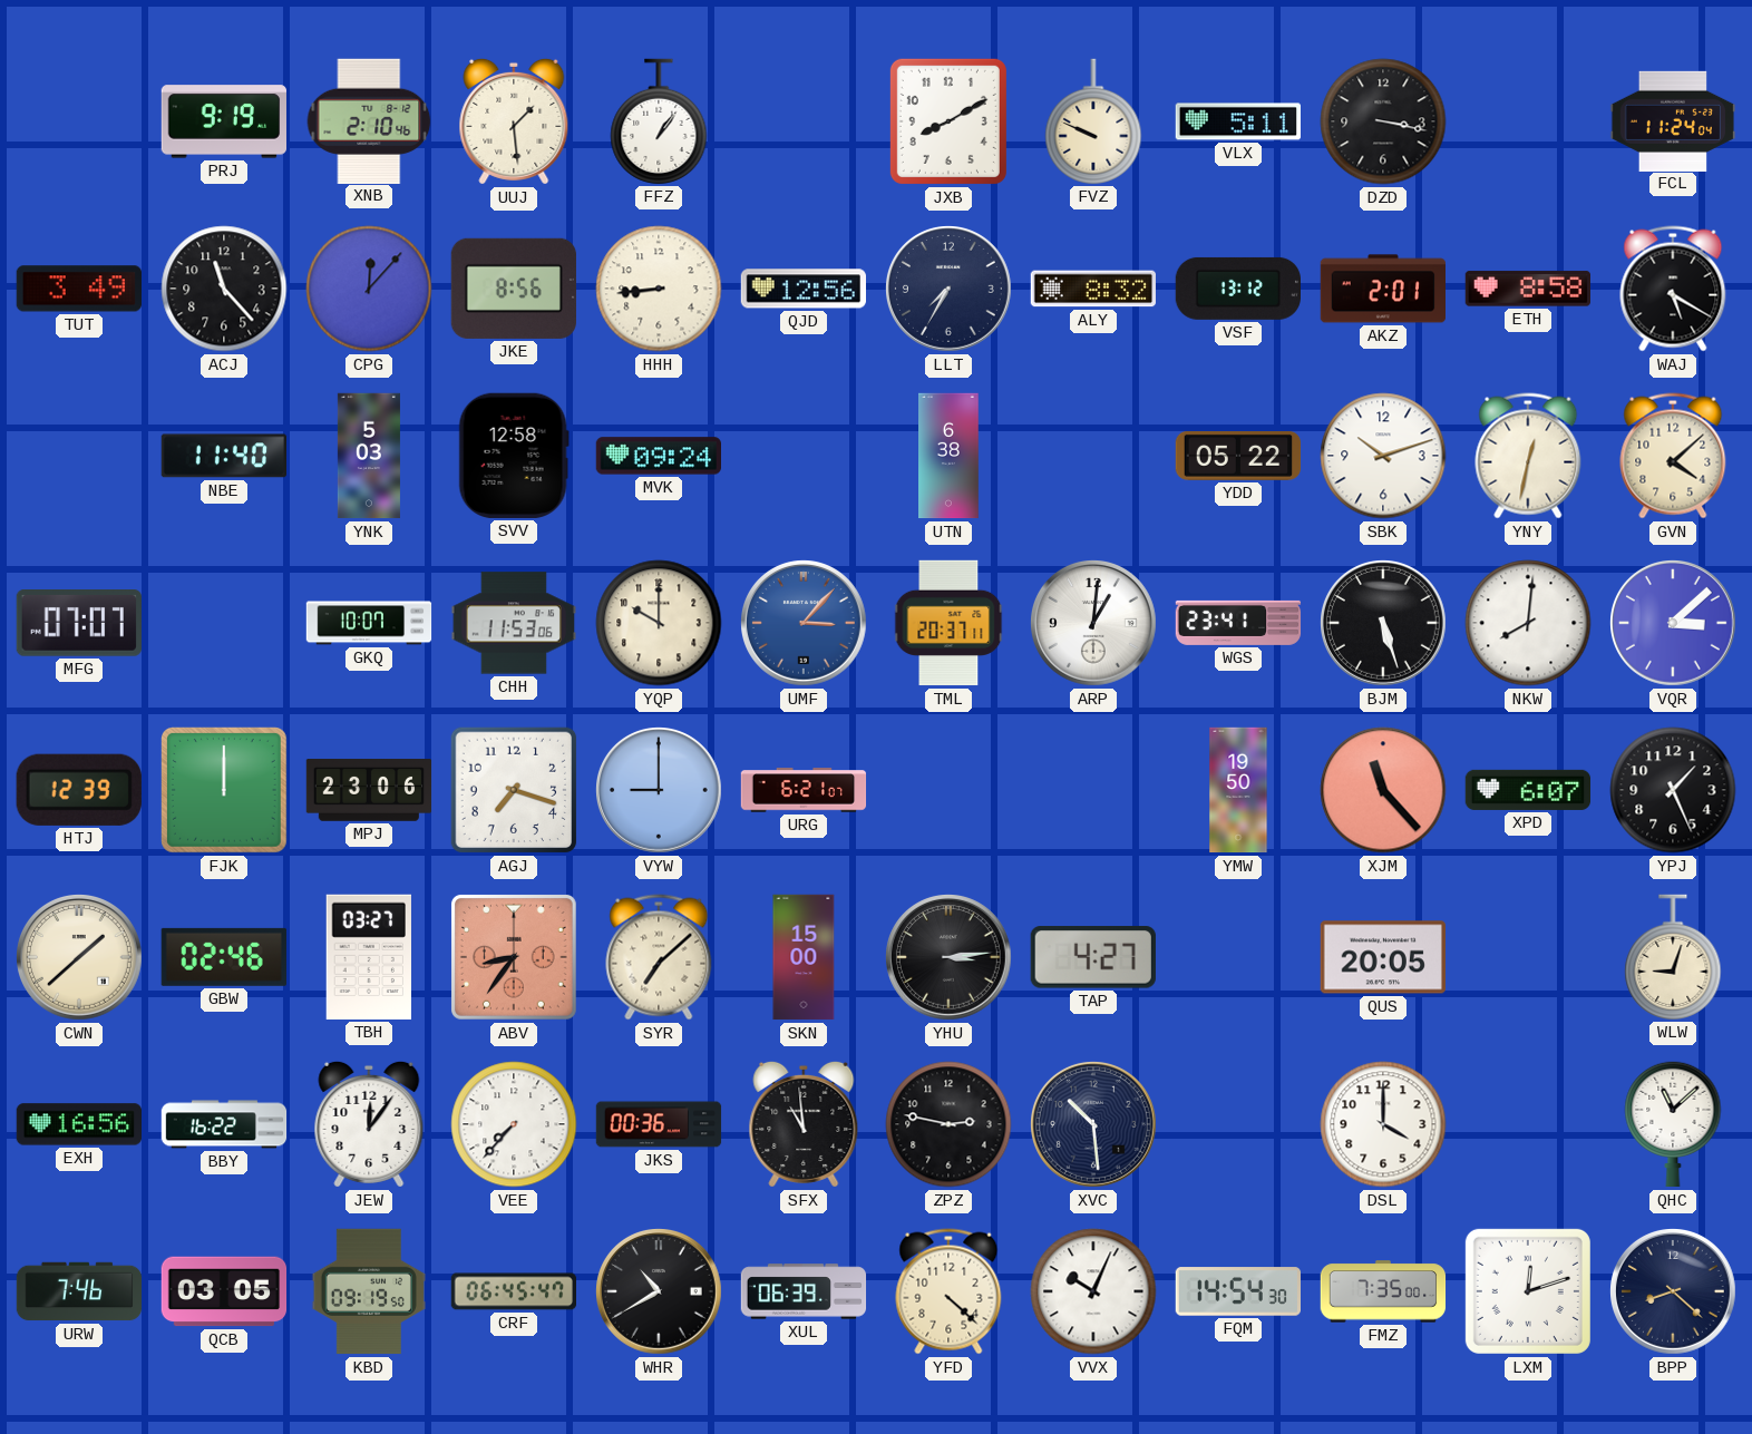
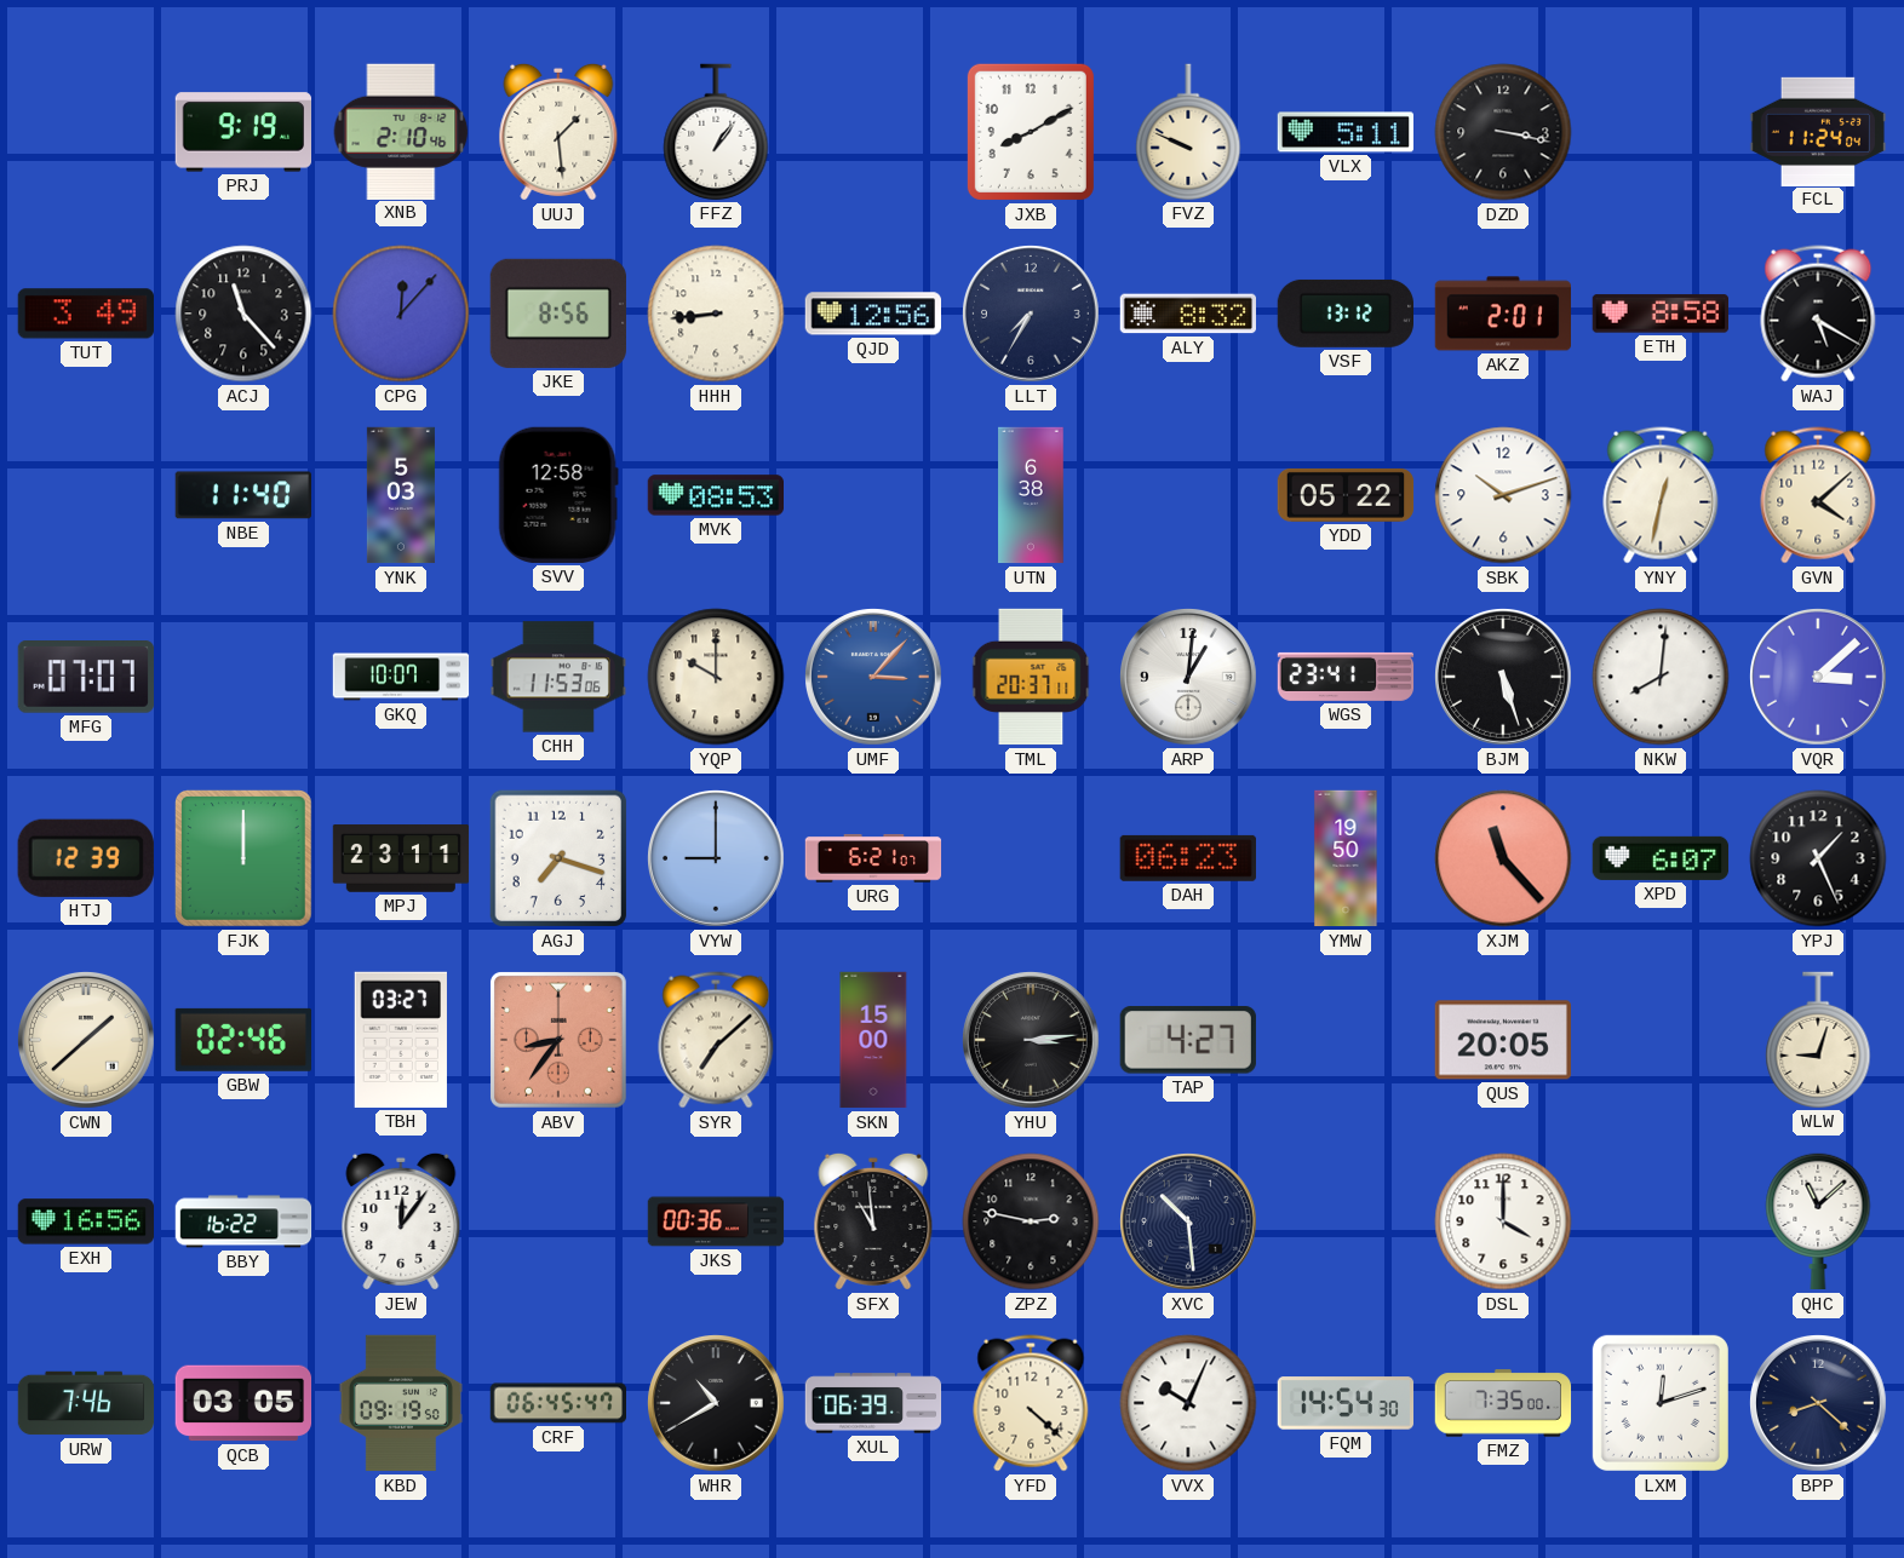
MVK: 09:24 -> 08:53
MPJ: 23:06 -> 23:11
DAH: none -> 06:23
VEE: 7:37 -> none
